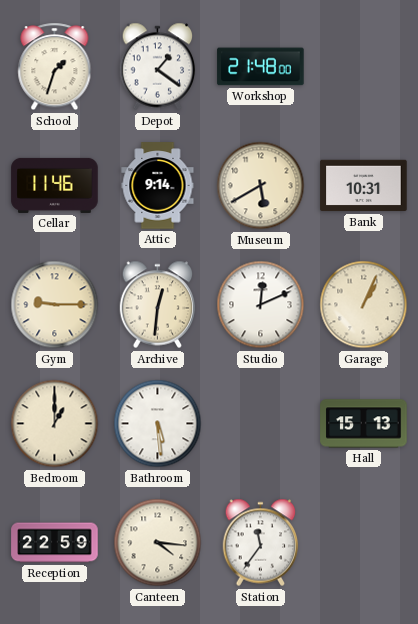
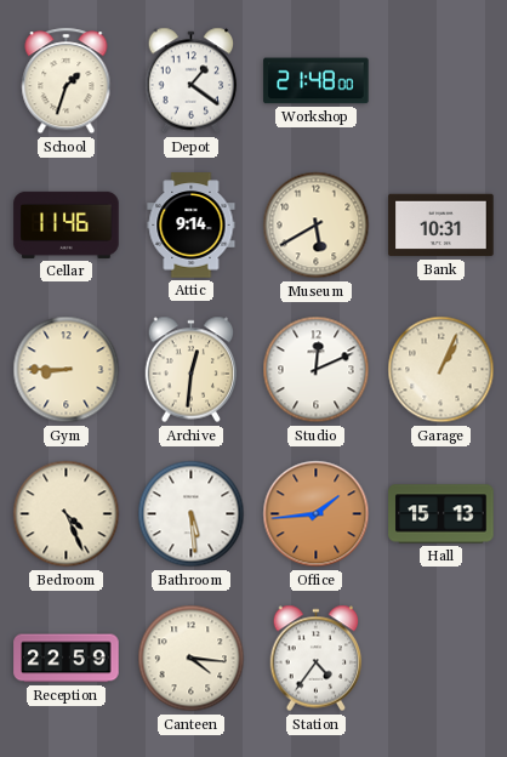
Gym: 9:15 -> 8:45
Bedroom: 1:00 -> 4:26
Office: none -> 1:44
Station: 11:36 -> 4:36
